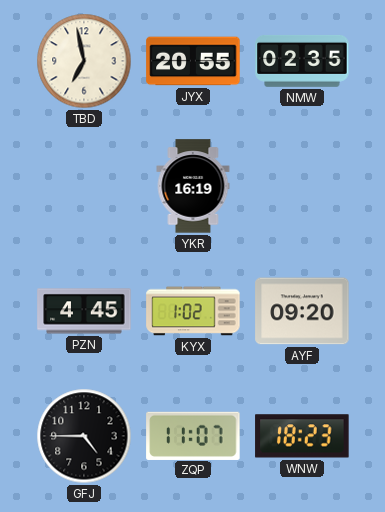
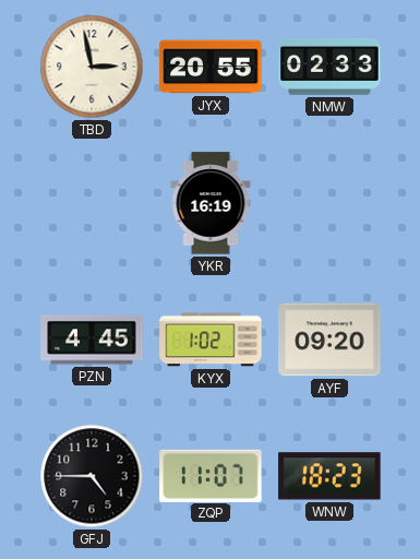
TBD: 6:58 -> 2:58
NMW: 02:35 -> 02:33
